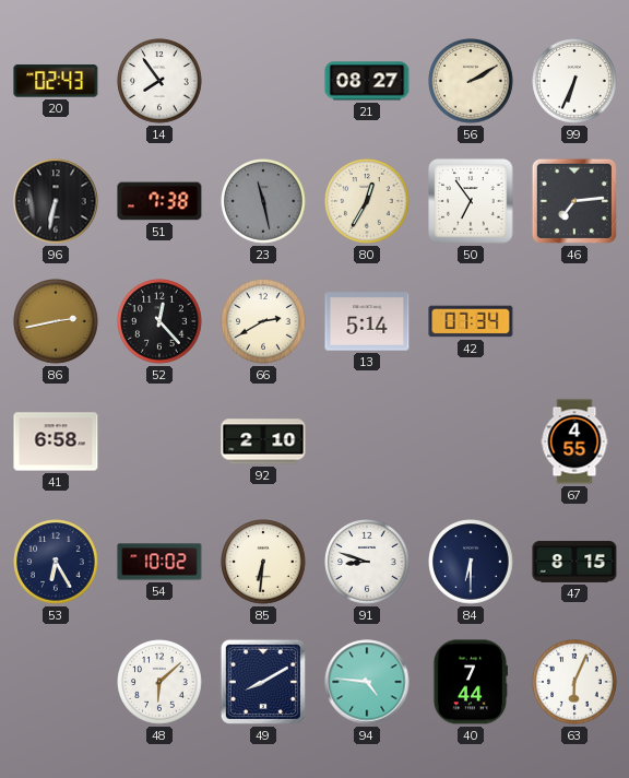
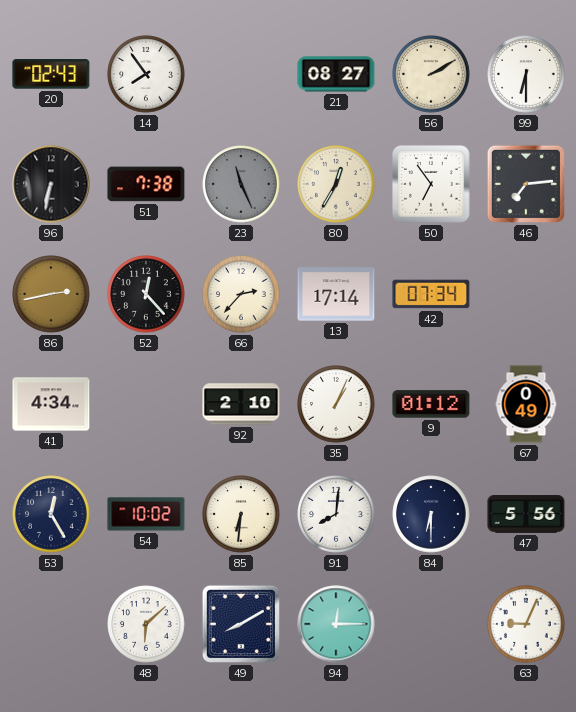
99: 6:34 -> 6:30
23: 11:28 -> 11:26
66: 2:40 -> 2:37
13: 5:14 -> 17:14
41: 6:58 -> 4:34
35: none -> 1:04
9: none -> 01:12
67: 4:55 -> 0:49
53: 6:25 -> 12:25
91: 8:48 -> 8:01
47: 8:15 -> 5:56
94: 4:46 -> 12:15
40: 7:44 -> none
63: 6:04 -> 9:04
